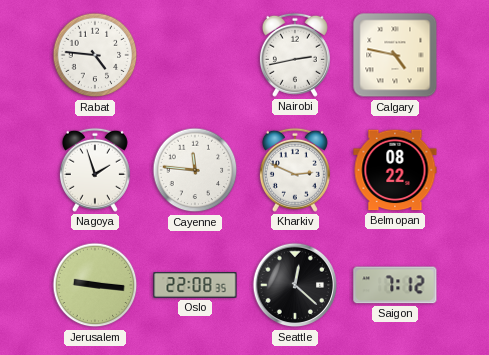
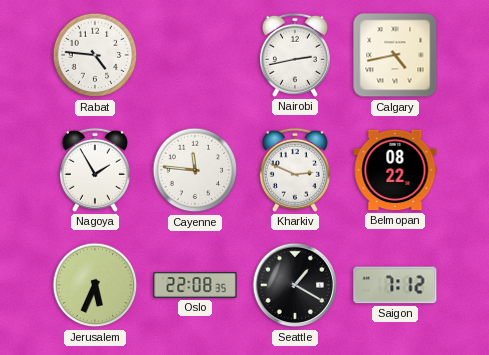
Calgary: 4:47 -> 4:43
Nagoya: 1:57 -> 1:55
Jerusalem: 9:16 -> 5:34
Seattle: 12:22 -> 1:20
